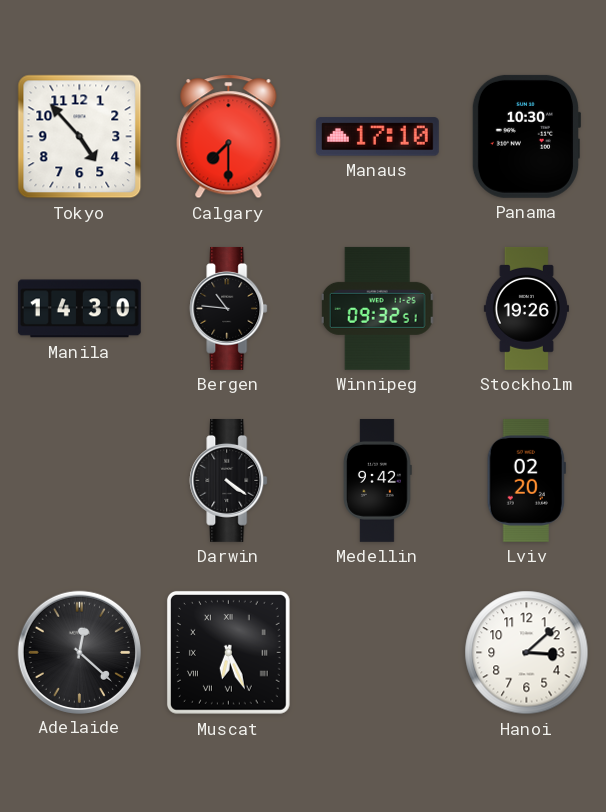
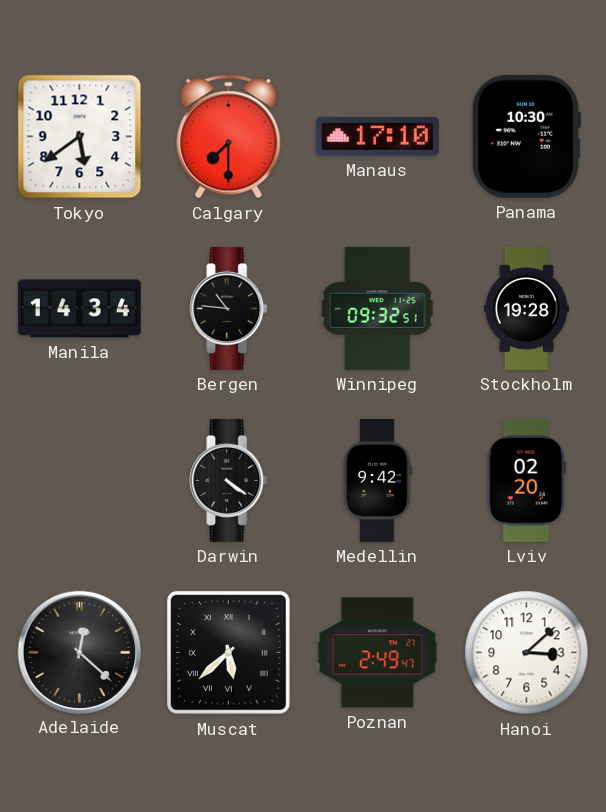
Tokyo: 4:53 -> 5:39
Manila: 14:30 -> 14:34
Stockholm: 19:26 -> 19:28
Muscat: 6:26 -> 5:38
Poznan: none -> 2:49
